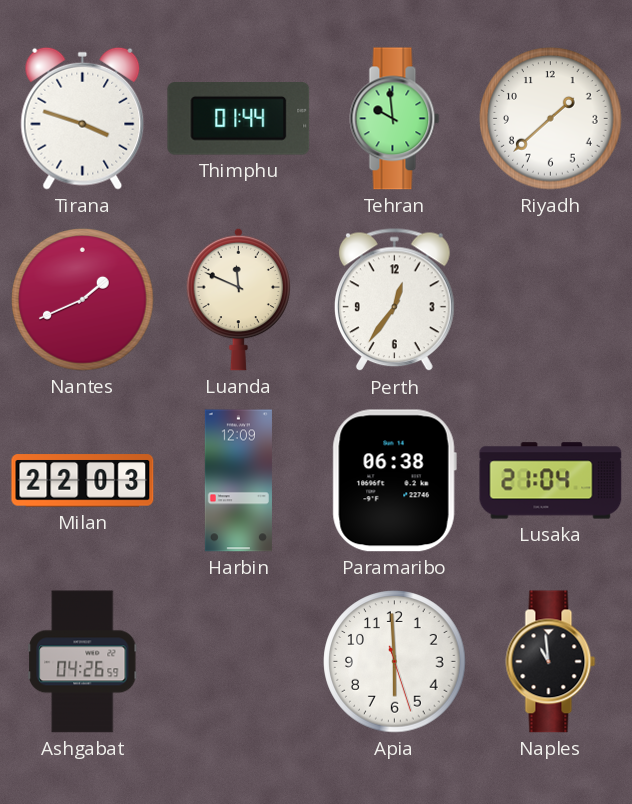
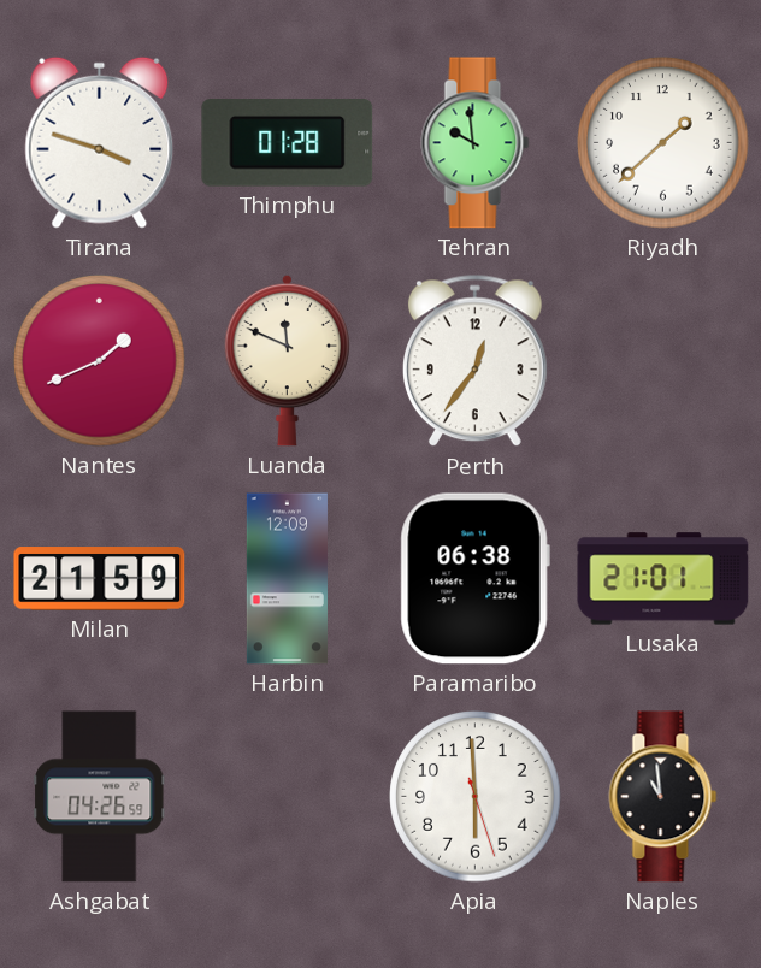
Thimphu: 01:44 -> 01:28
Milan: 22:03 -> 21:59
Lusaka: 21:04 -> 21:01
